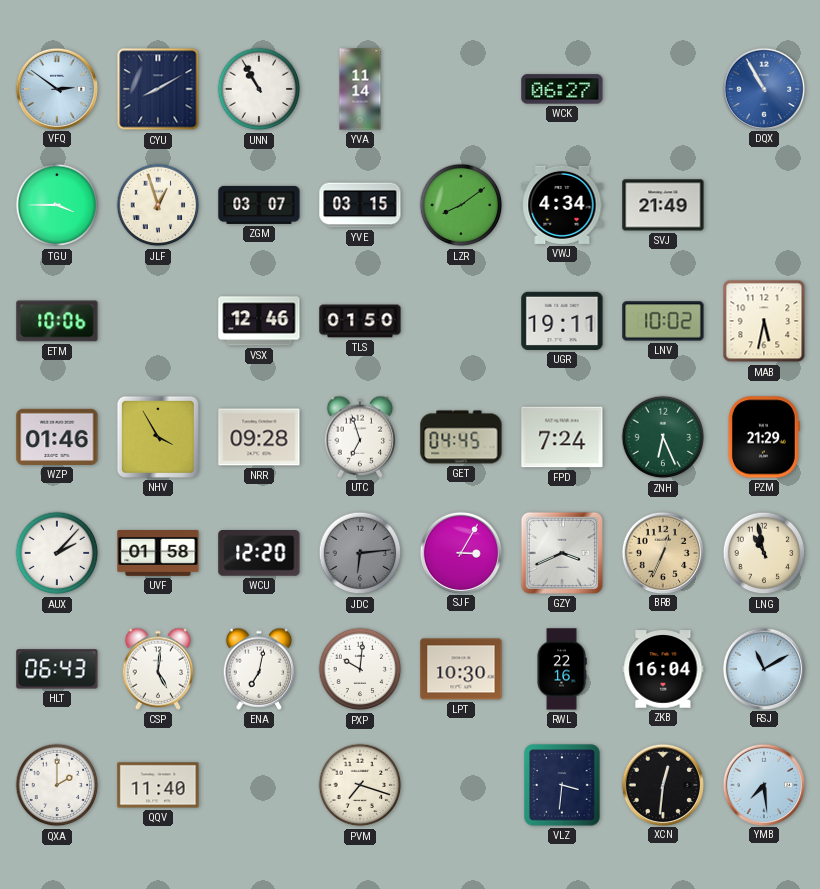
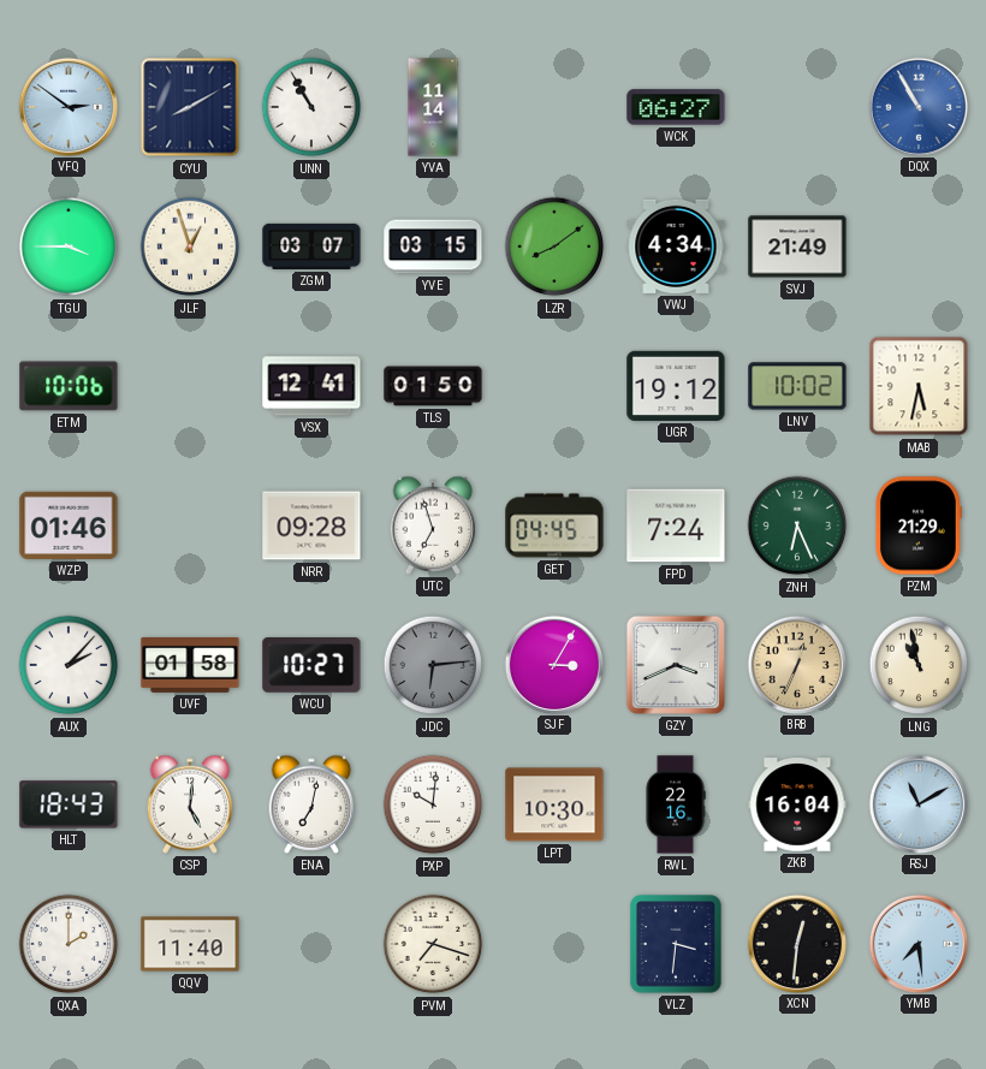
VSX: 12:46 -> 12:41
UGR: 19:11 -> 19:12
NHV: 3:55 -> none
WCU: 12:20 -> 10:27
HLT: 06:43 -> 18:43
